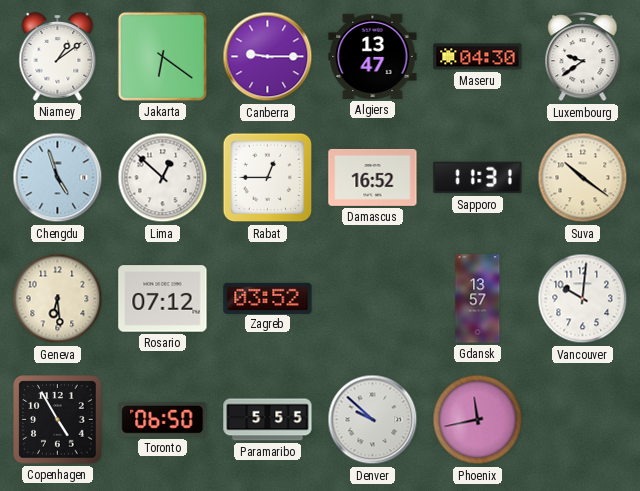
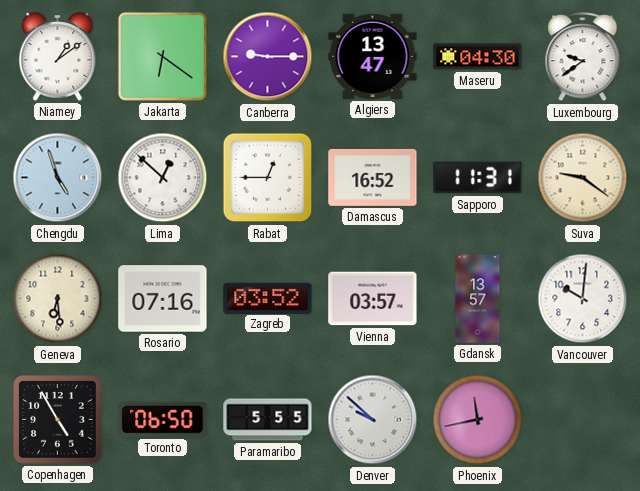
Suva: 10:21 -> 9:21
Rosario: 07:12 -> 07:16
Vienna: none -> 03:57
